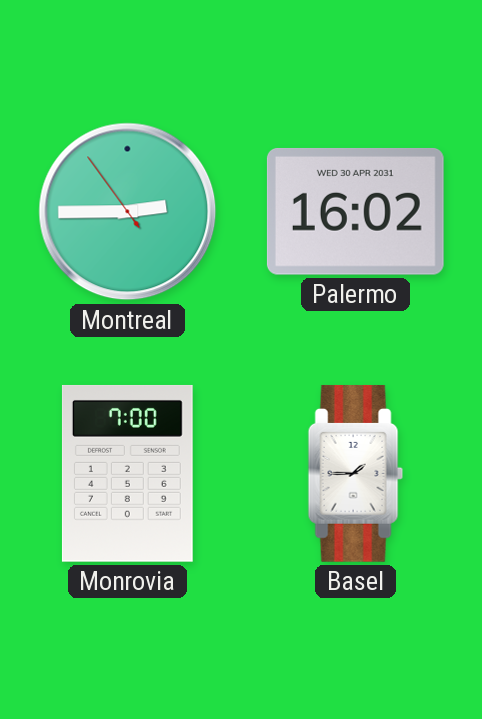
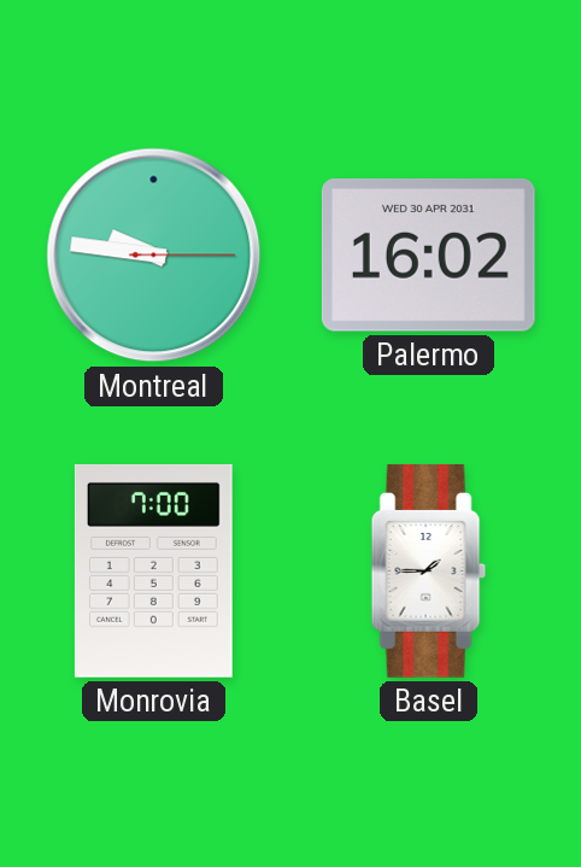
Montreal: 2:44 -> 9:46
